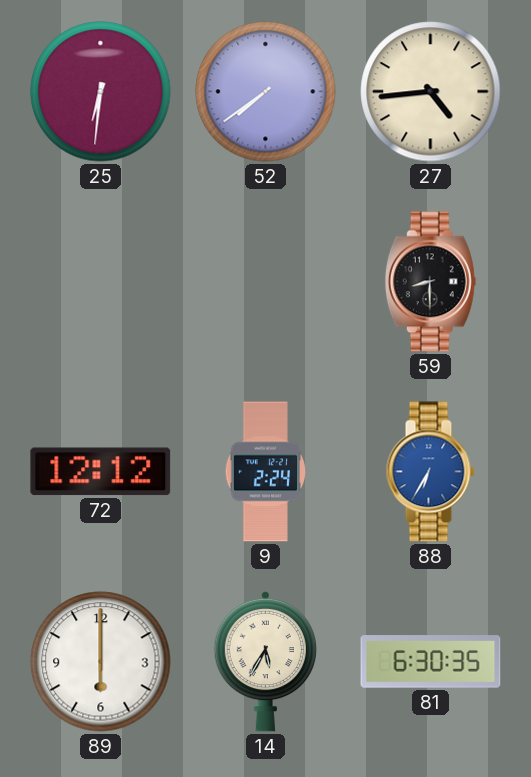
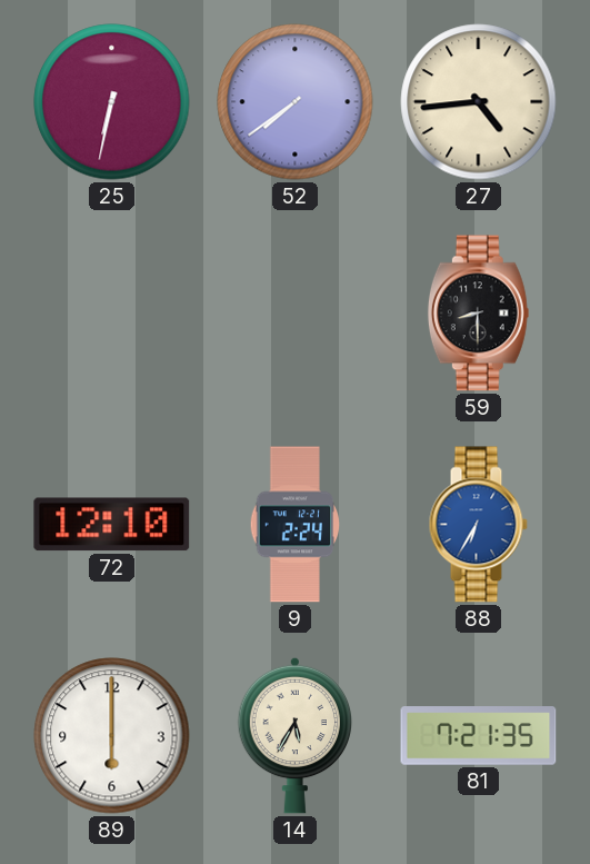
25: 6:31 -> 6:32
72: 12:12 -> 12:10
81: 6:30 -> 7:21
